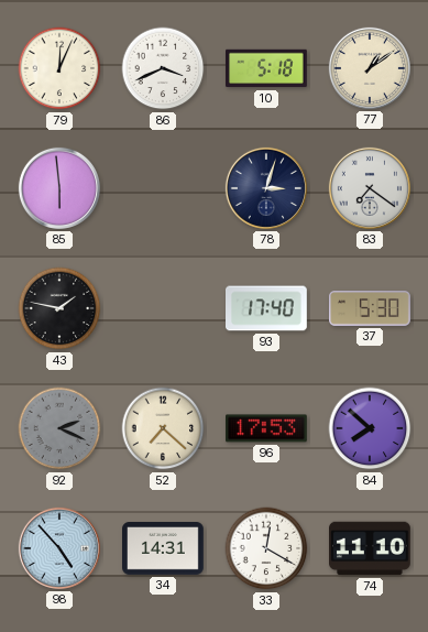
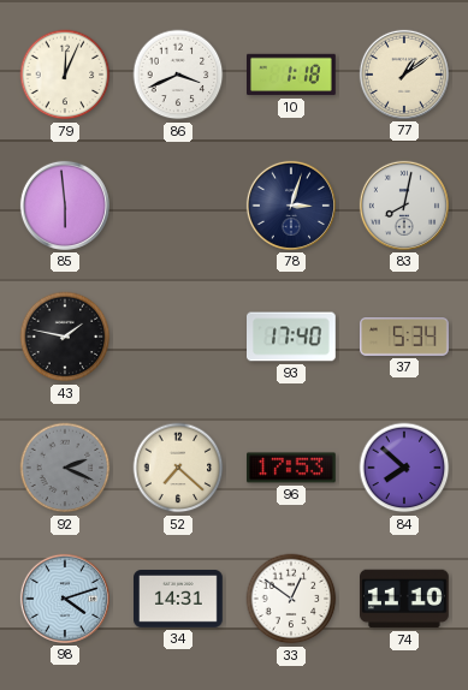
10: 5:18 -> 1:18
83: 7:21 -> 8:02
37: 5:30 -> 5:34
98: 4:53 -> 4:12
33: 12:20 -> 12:51
